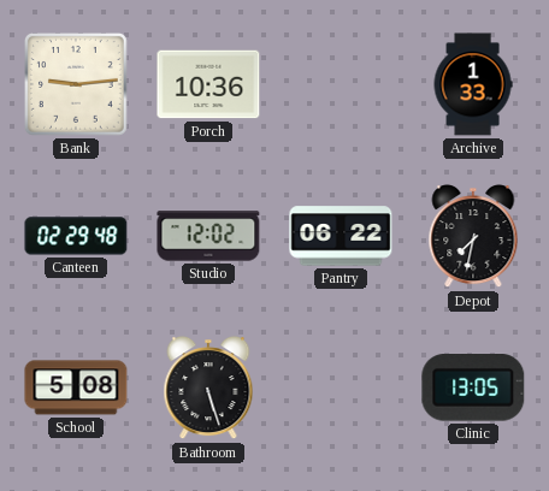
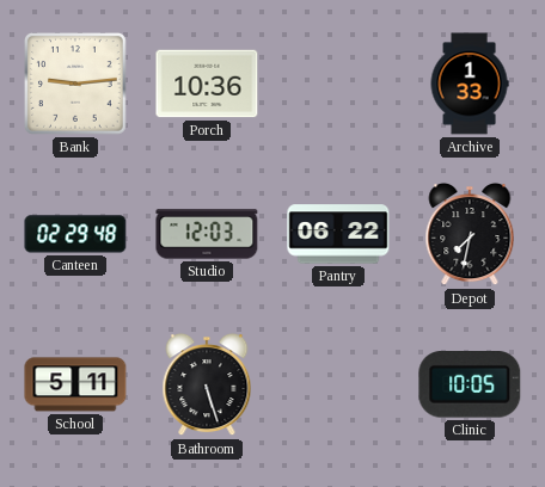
Studio: 12:02 -> 12:03
School: 5:08 -> 5:11
Clinic: 13:05 -> 10:05
